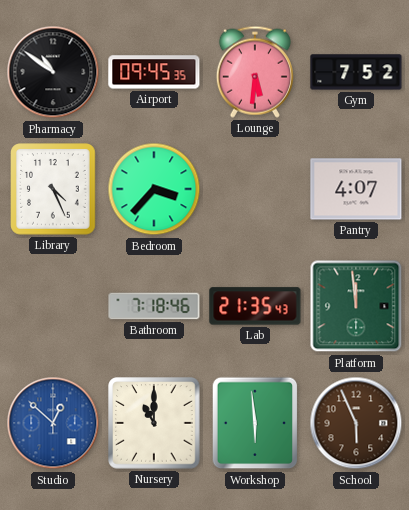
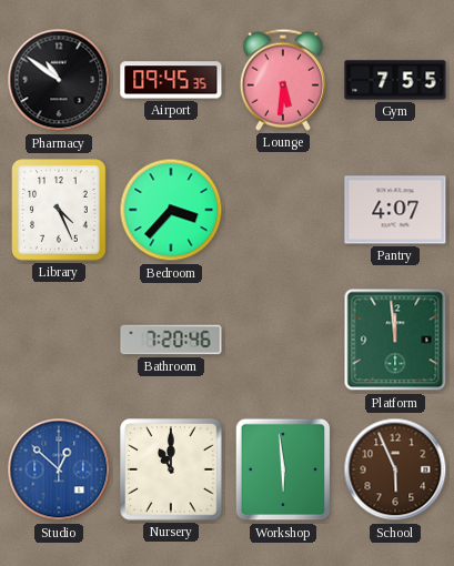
Gym: 7:52 -> 7:55
Bathroom: 7:18 -> 7:20
Lab: 21:35 -> none
